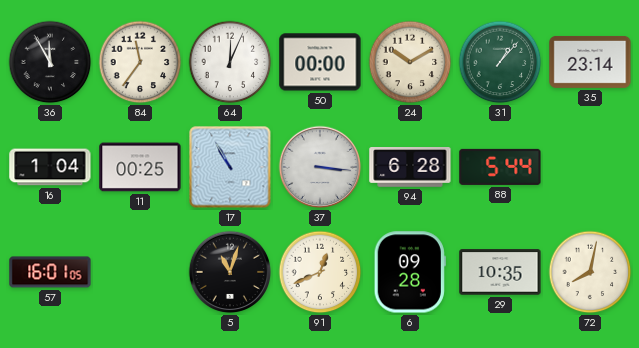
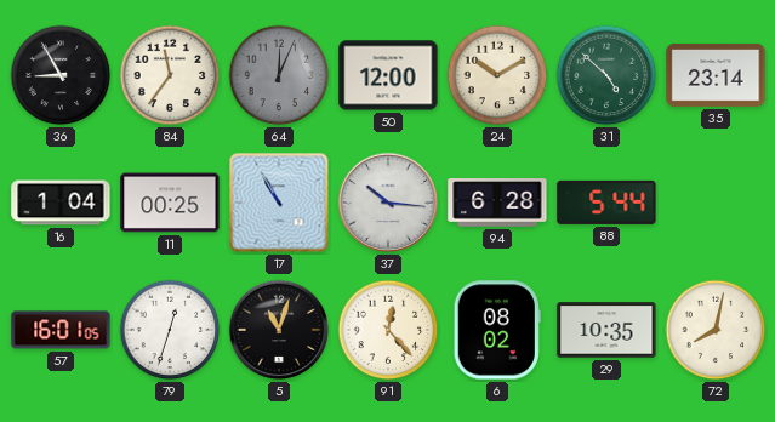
36: 11:55 -> 8:55
64 dial: white -> grey
50: 00:00 -> 12:00
31: 1:07 -> 4:52
37: 3:16 -> 10:16
79: none -> 12:33
91: 12:41 -> 12:23
6: 09:28 -> 08:02
